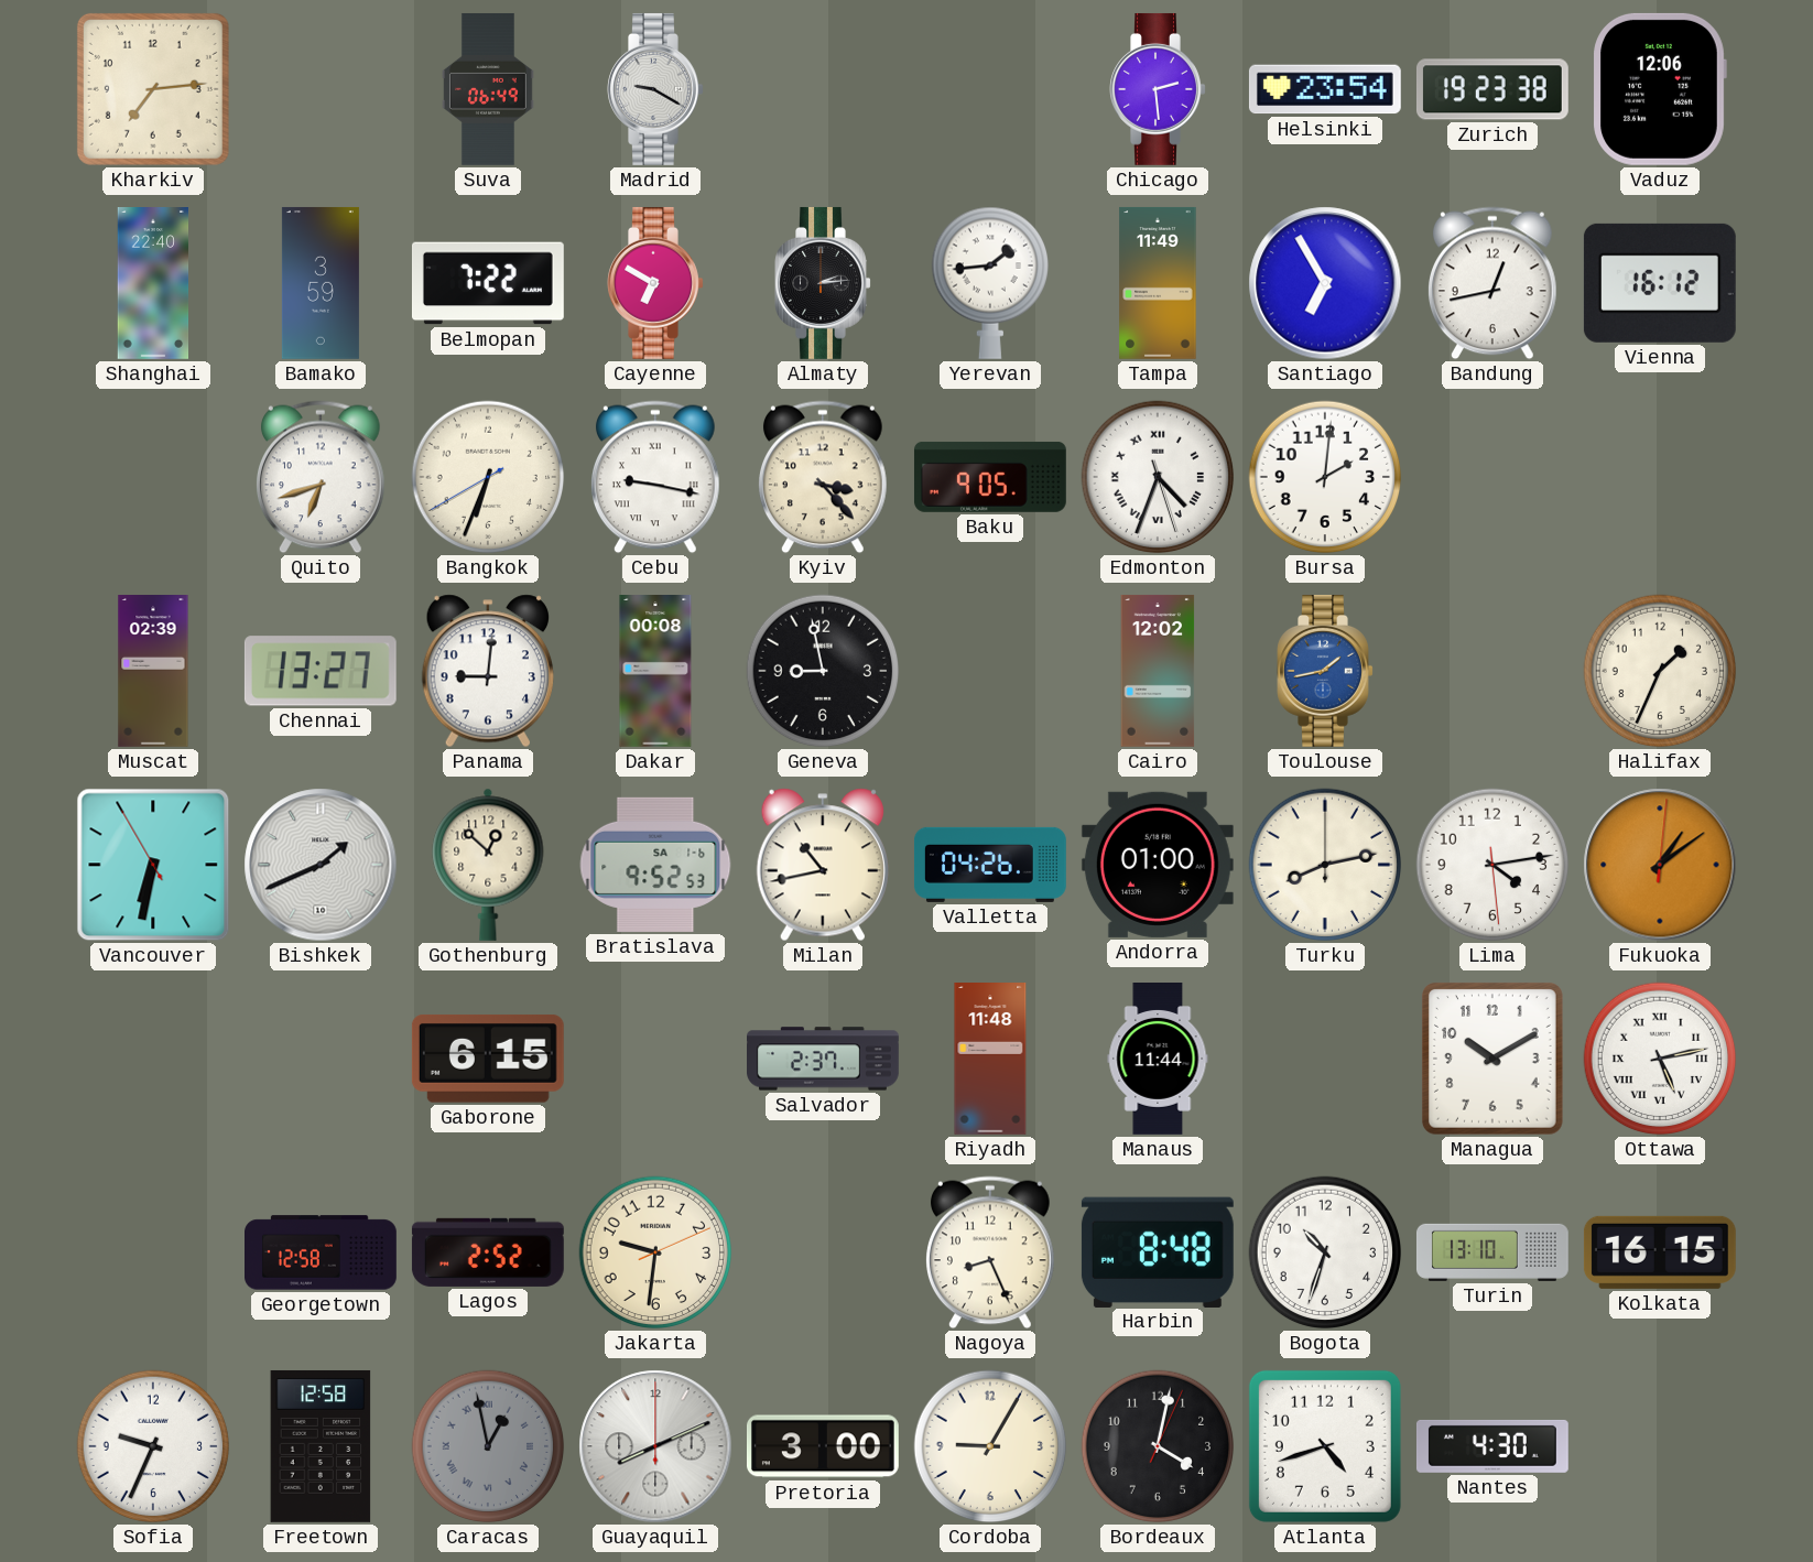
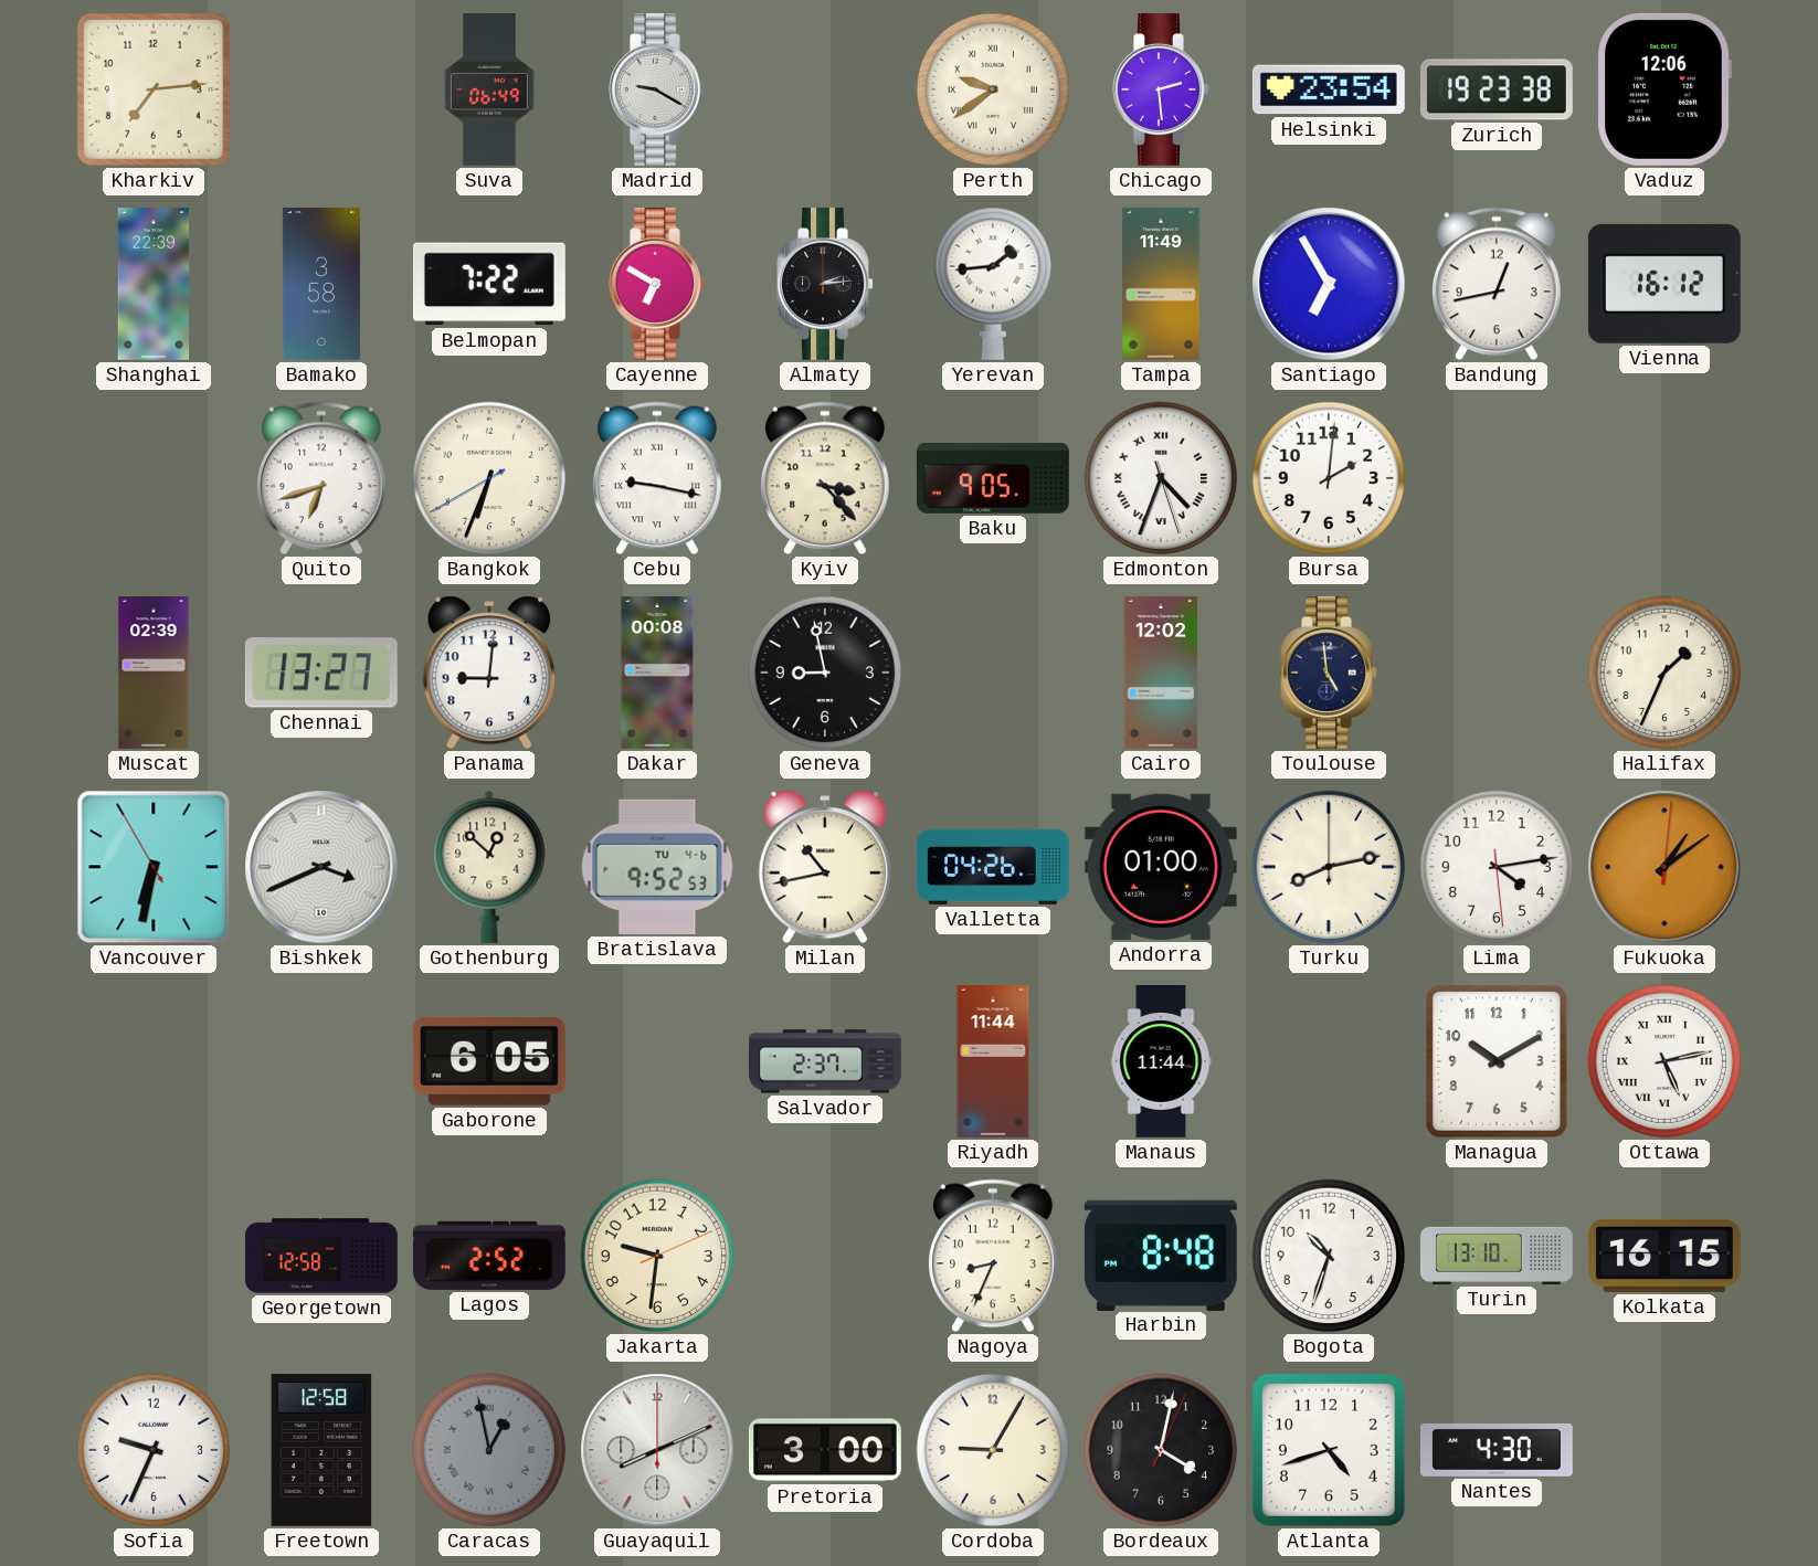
Perth: none -> 9:39
Shanghai: 22:40 -> 22:39
Bamako: 3:59 -> 3:58
Toulouse: 1:43 -> 4:59
Toulouse dial: blue -> navy
Bishkek: 1:41 -> 3:41
Bratislava date: SA 1-6 -> TU 4-6
Gaborone: 6:15 -> 6:05
Riyadh: 11:48 -> 11:44
Nagoya: 8:26 -> 8:34
